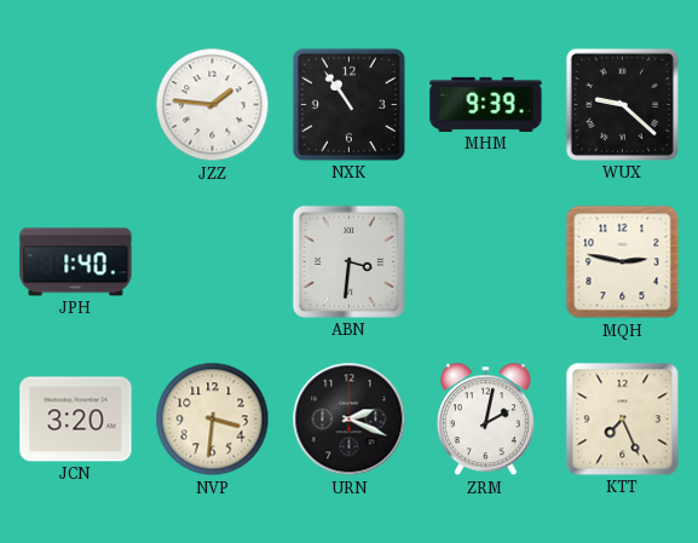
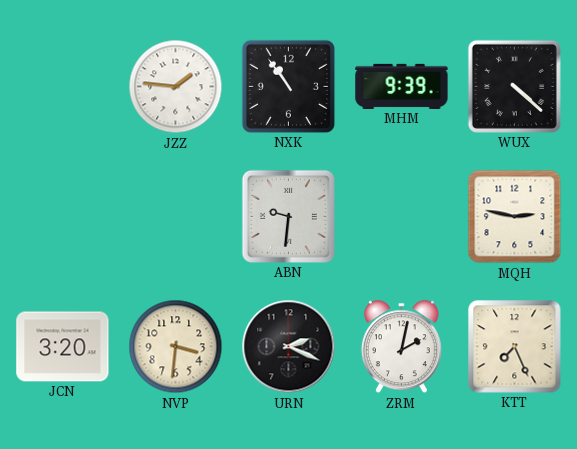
WUX: 9:22 -> 4:22
JPH: 1:40 -> none
ABN: 3:31 -> 9:31
